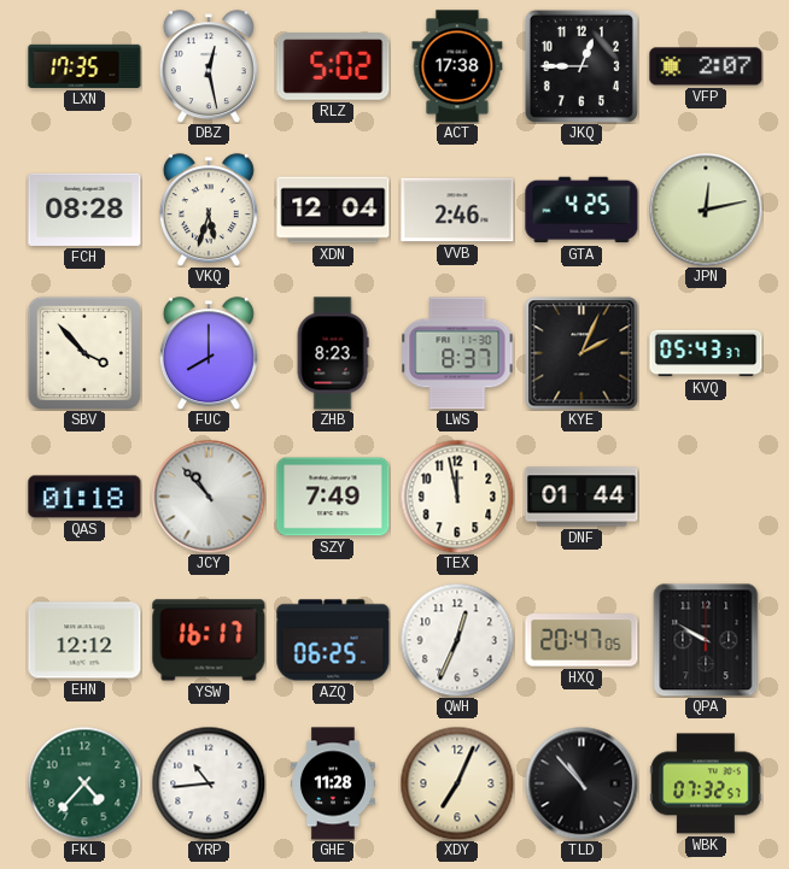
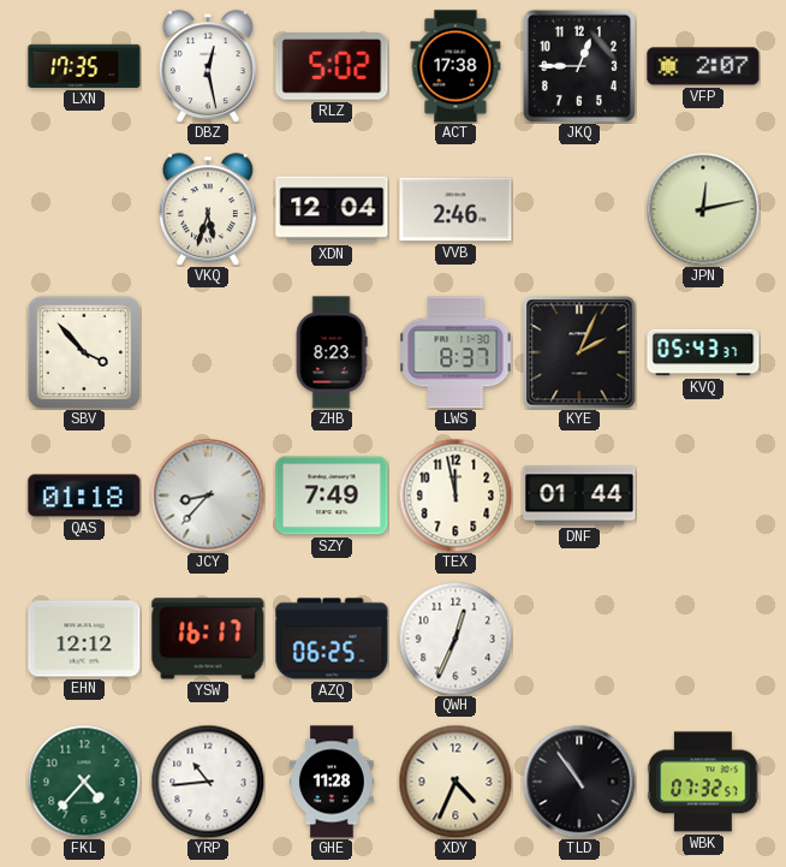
FCH: 08:28 -> none
GTA: 4:25 -> none
FUC: 8:00 -> none
JCY: 10:53 -> 8:37
HXQ: 20:47 -> none
QPA: 9:50 -> none
XDY: 7:04 -> 4:34
TLD: 10:53 -> 10:54
